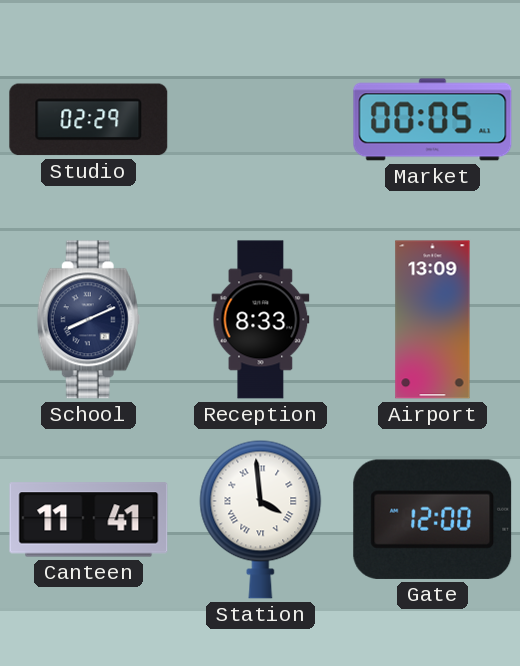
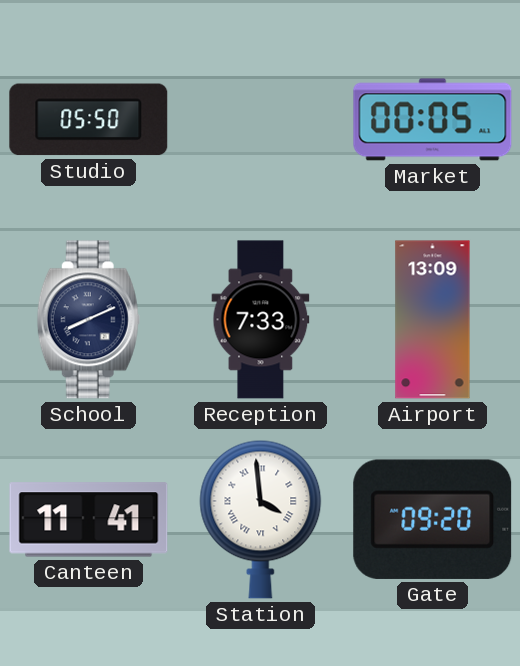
Studio: 02:29 -> 05:50
Reception: 8:33 -> 7:33
Gate: 12:00 -> 09:20
